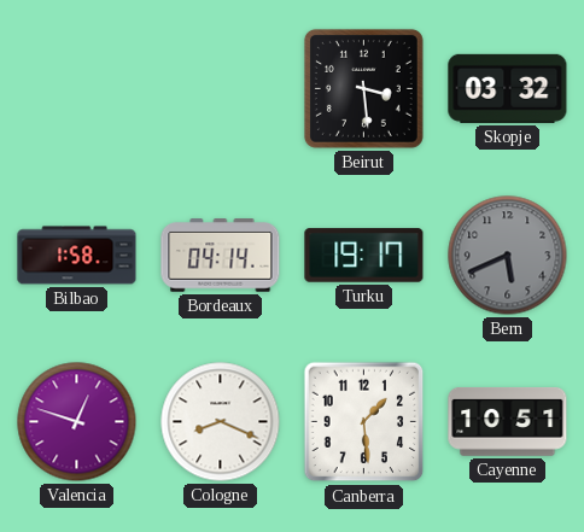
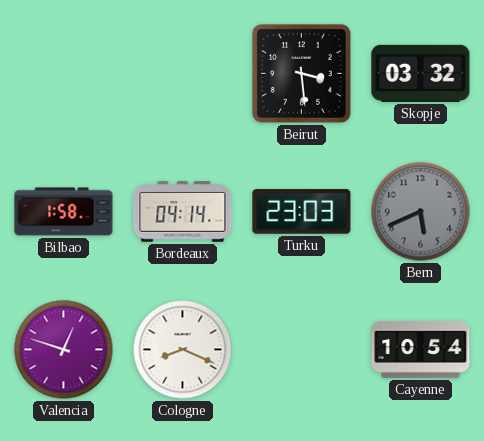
Turku: 19:17 -> 23:03
Canberra: 1:29 -> none
Cayenne: 10:51 -> 10:54
